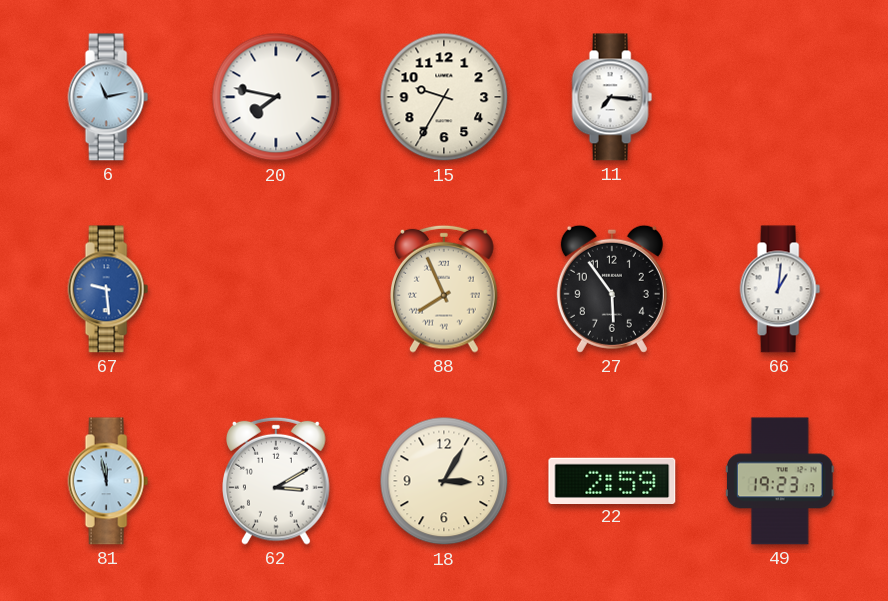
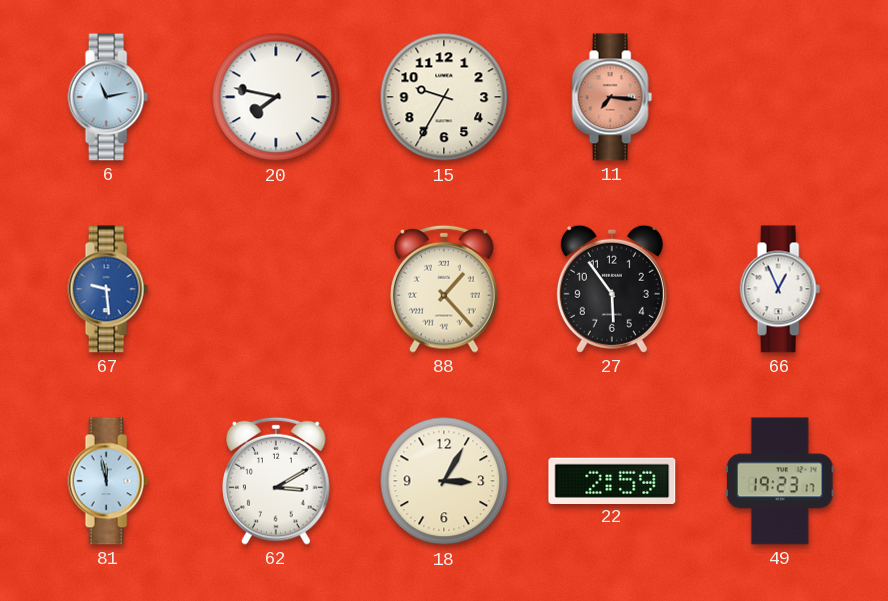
11 dial: white -> salmon
88: 7:56 -> 1:23
66: 1:01 -> 12:56
